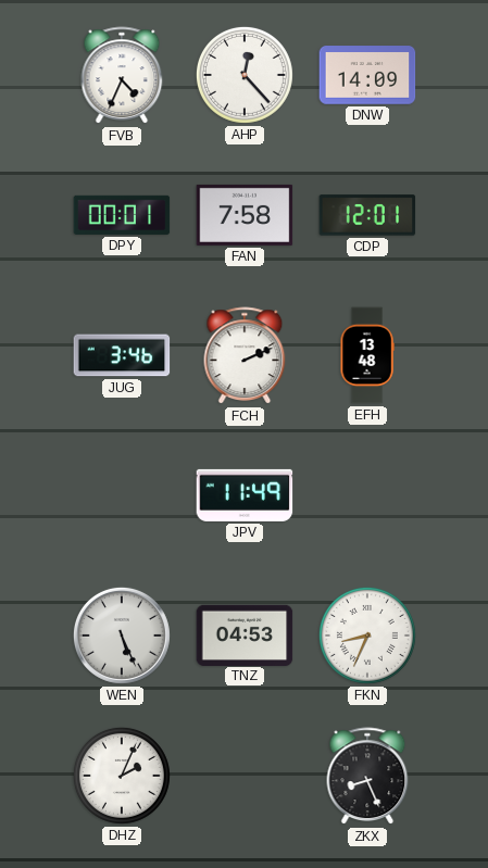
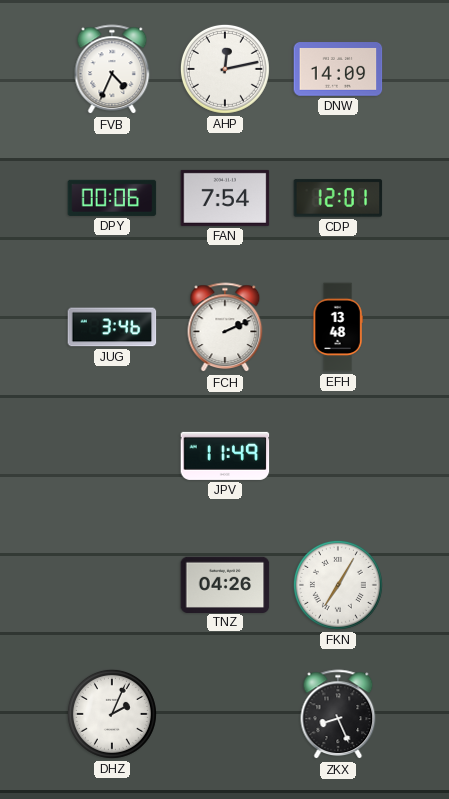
AHP: 12:23 -> 12:13
DPY: 00:01 -> 00:06
FAN: 7:58 -> 7:54
WEN: 5:26 -> none
TNZ: 04:53 -> 04:26
FKN: 8:34 -> 7:05
